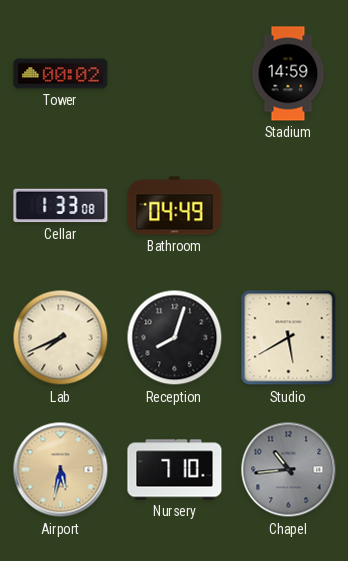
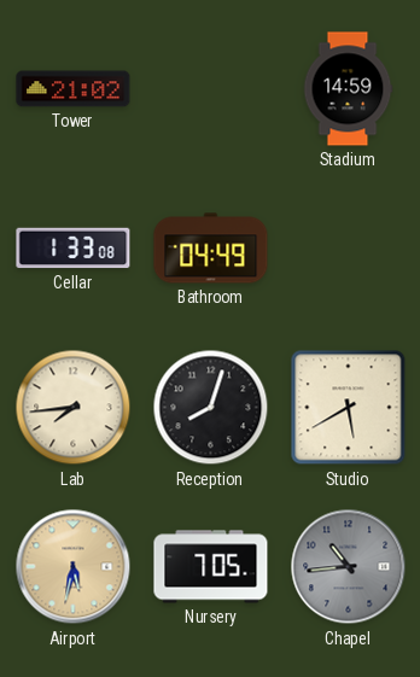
Tower: 00:02 -> 21:02
Lab: 7:41 -> 7:44
Nursery: 7:10 -> 7:05
